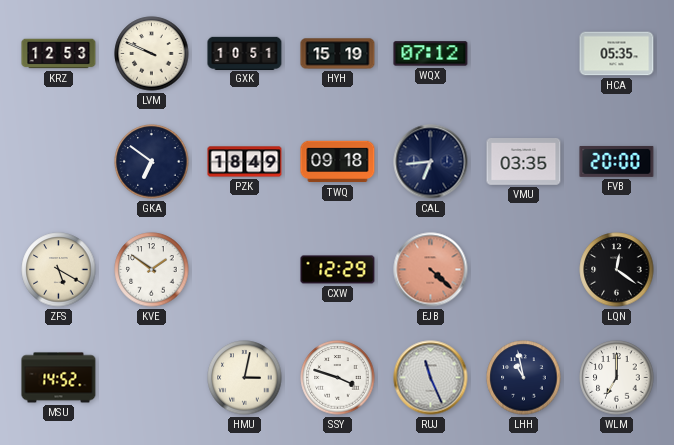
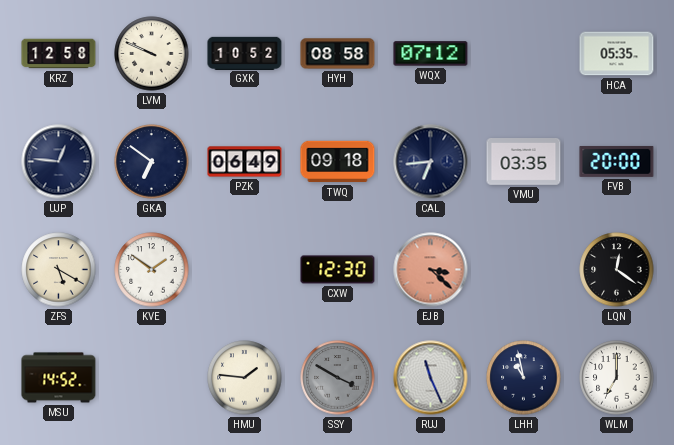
KRZ: 12:53 -> 12:58
GXK: 10:51 -> 10:52
HYH: 15:19 -> 08:58
UJP: none -> 12:46
PZK: 18:49 -> 06:49
CXW: 12:29 -> 12:30
EJB: 4:22 -> 3:22
HMU: 3:02 -> 1:46
SSY: 3:48 -> 3:50
SSY dial: white -> grey
